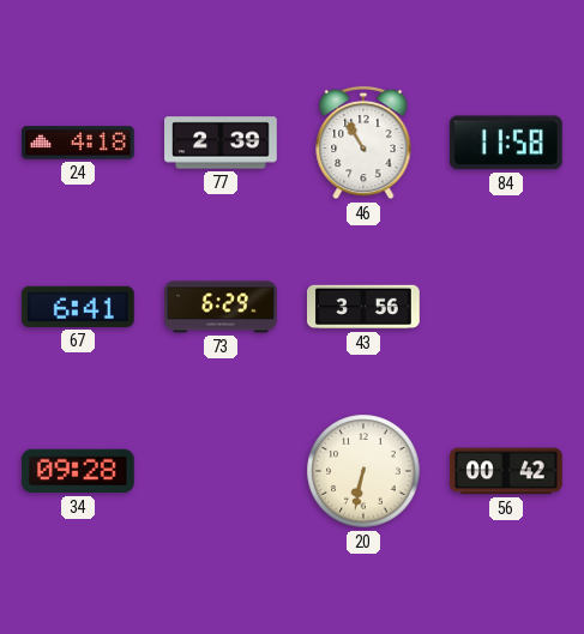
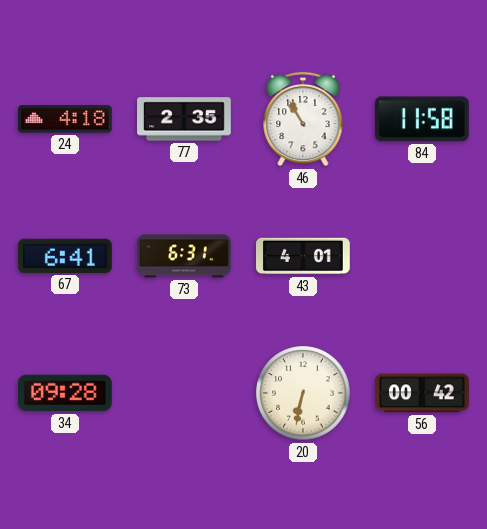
77: 2:39 -> 2:35
73: 6:29 -> 6:31
43: 3:56 -> 4:01
